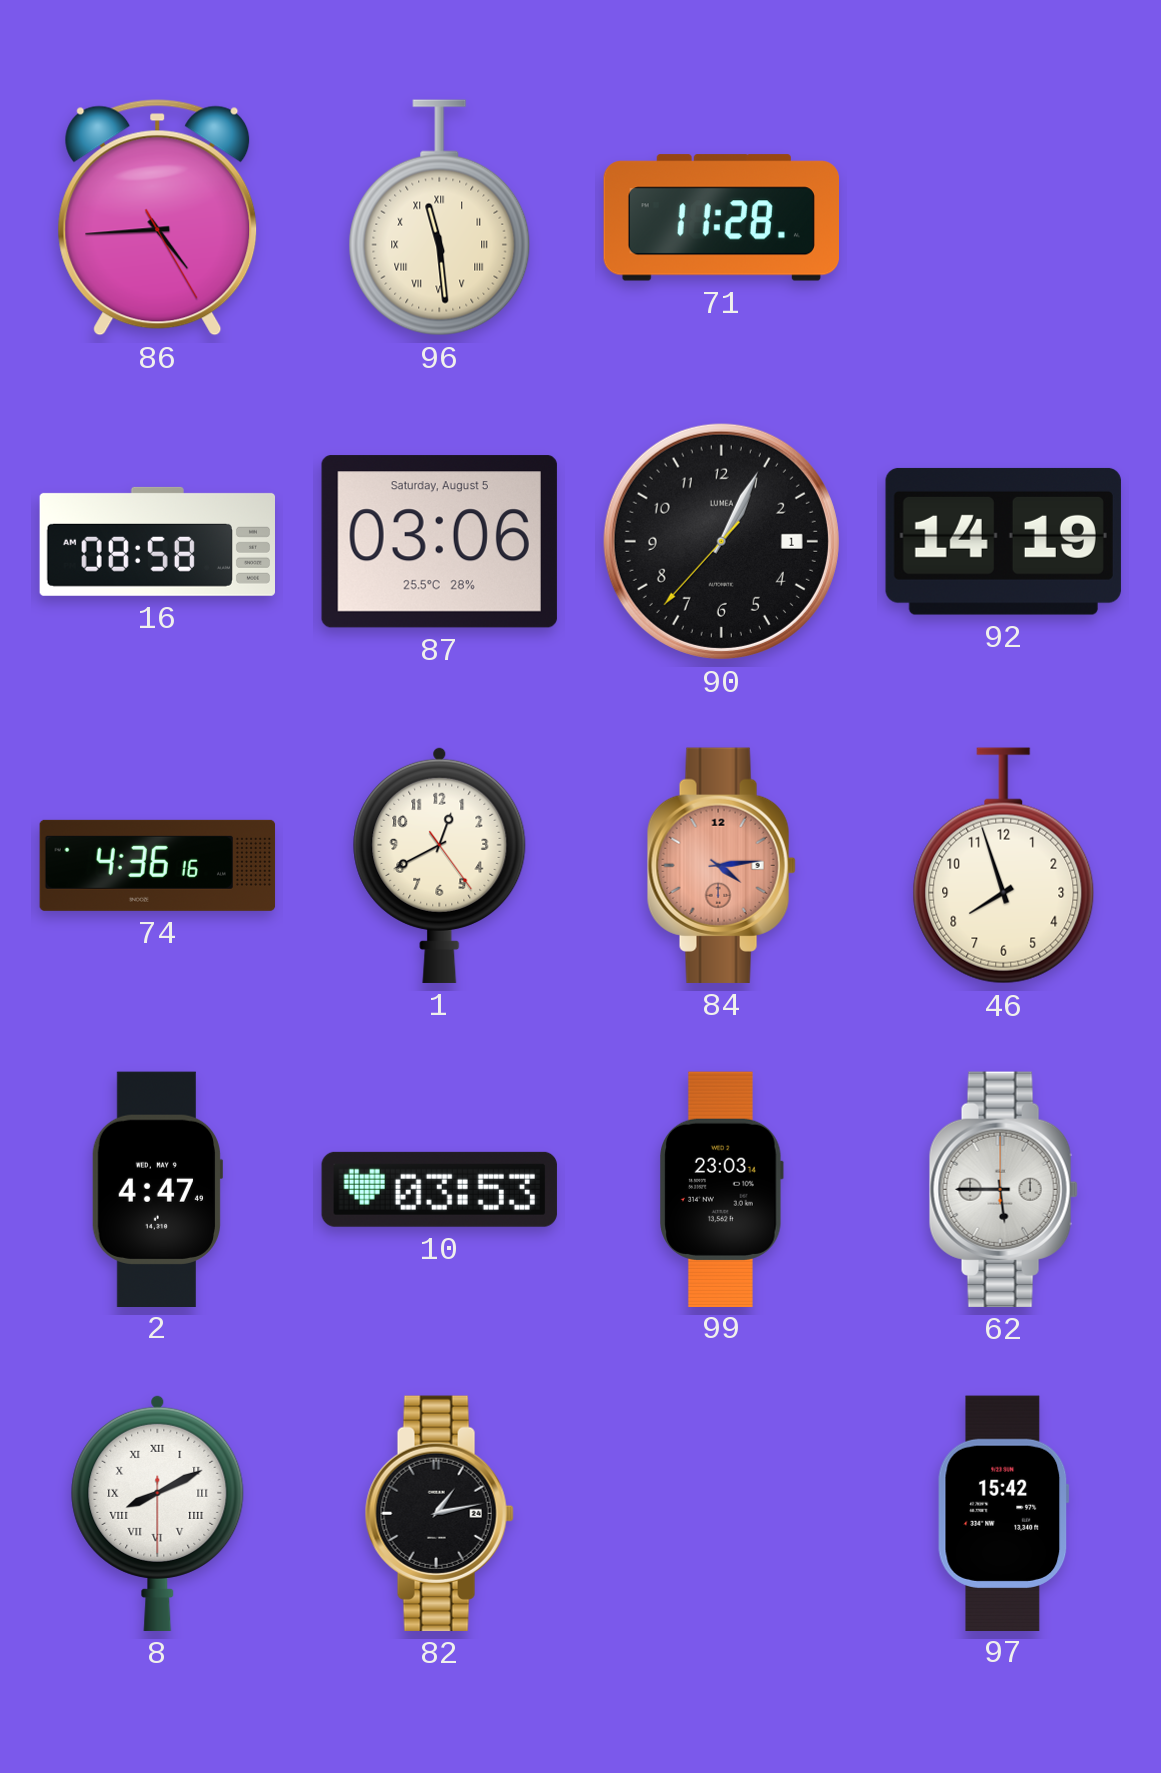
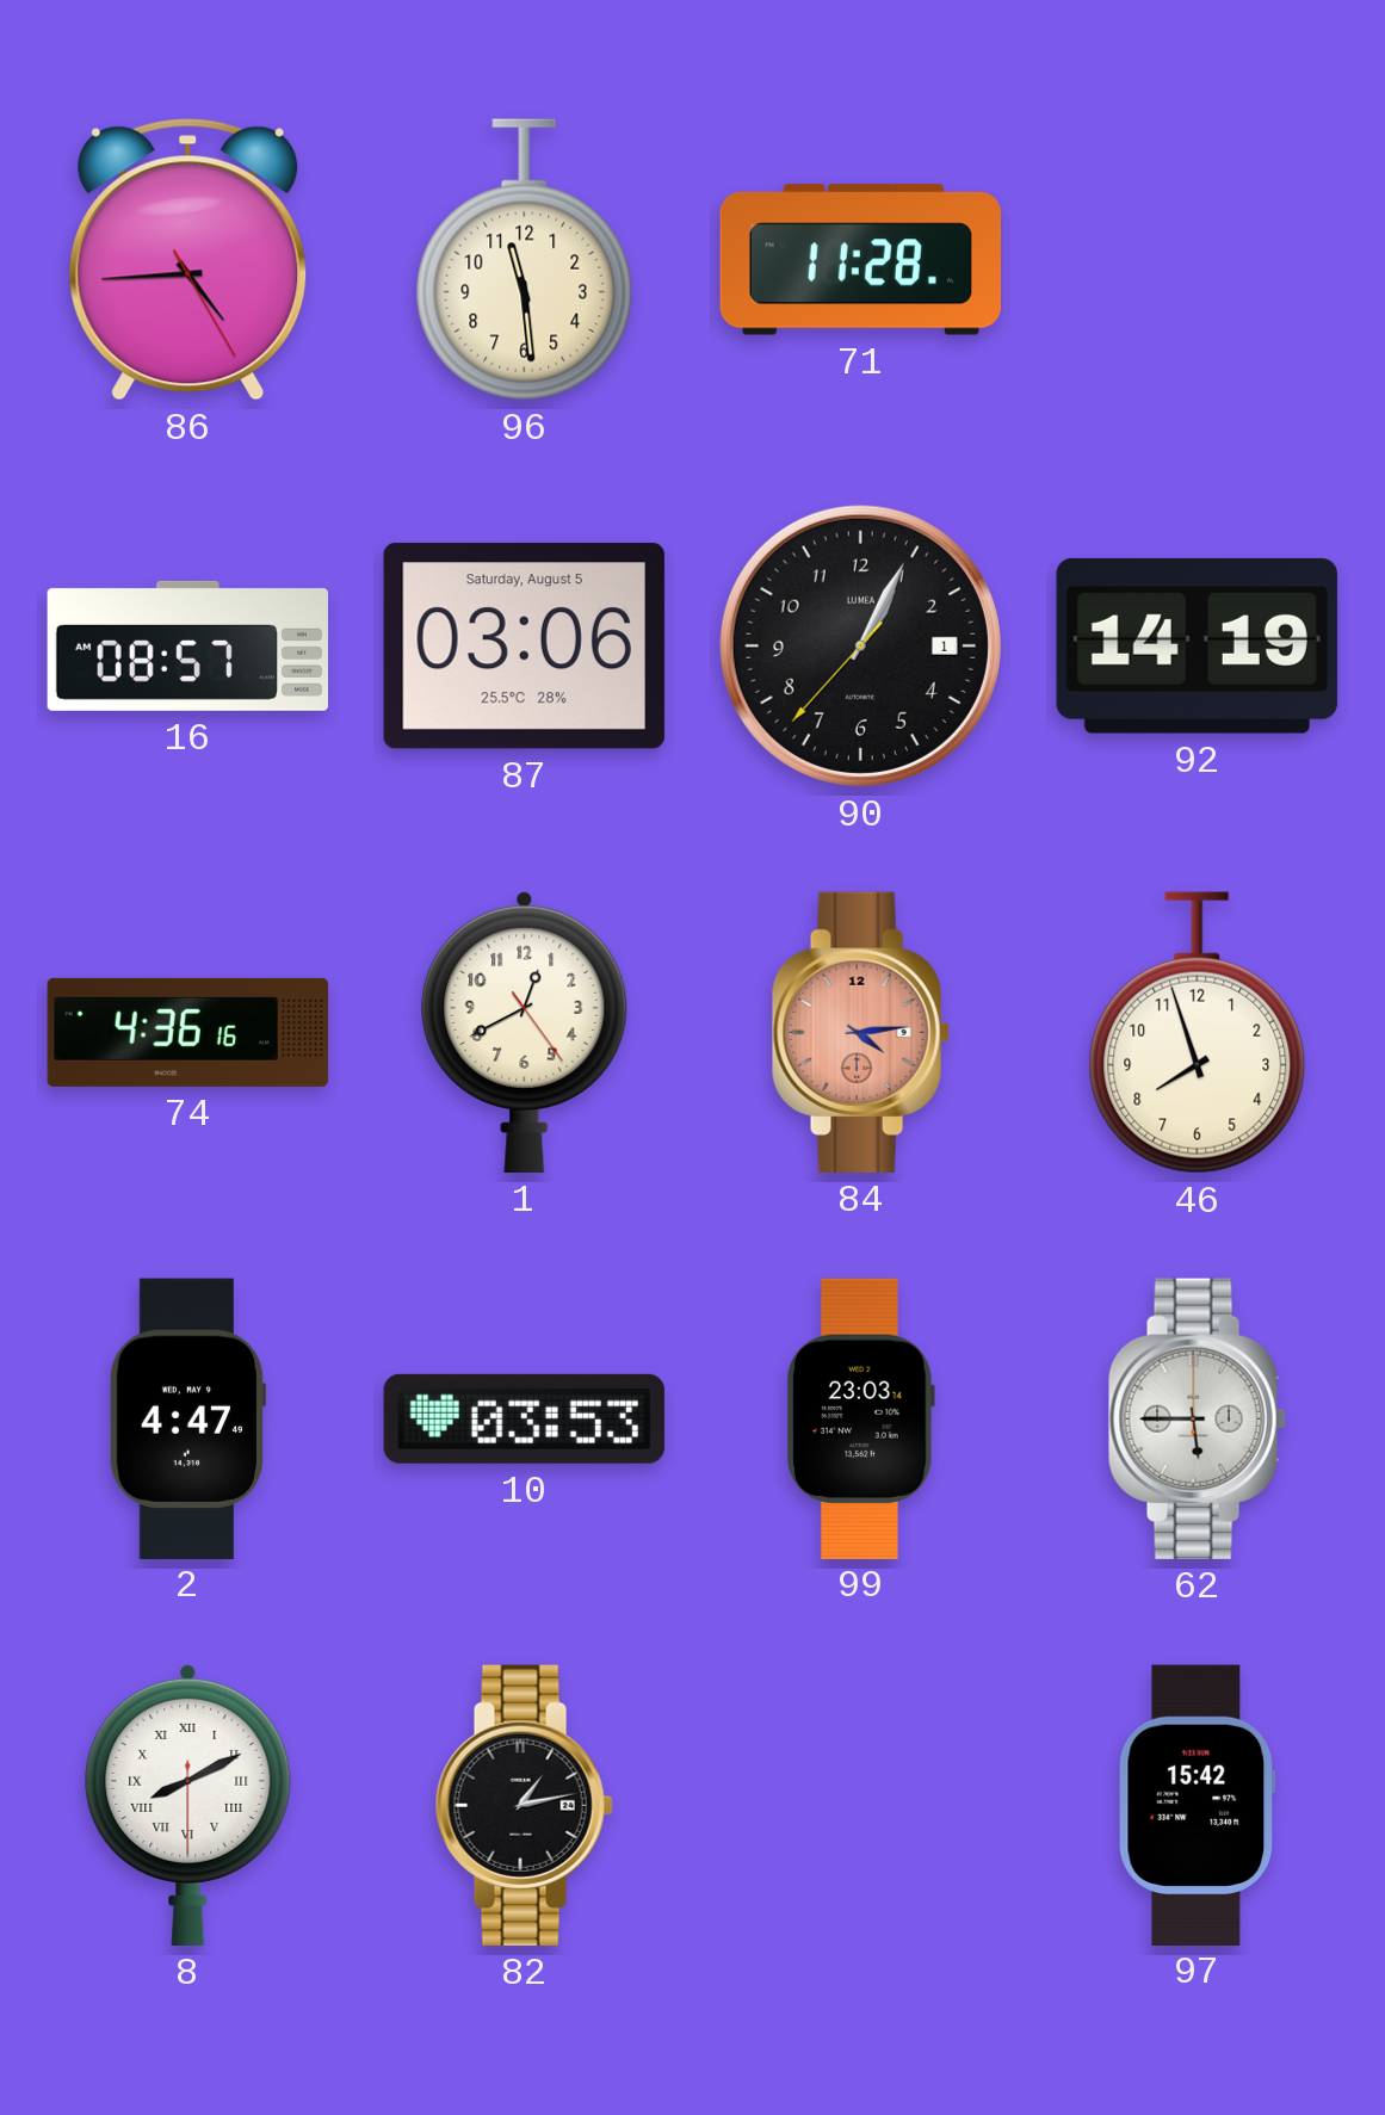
96 numerals: Roman -> Arabic
16: 08:58 -> 08:57
